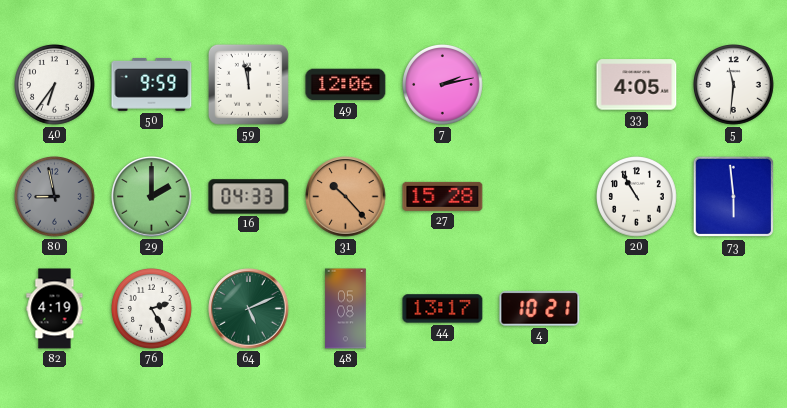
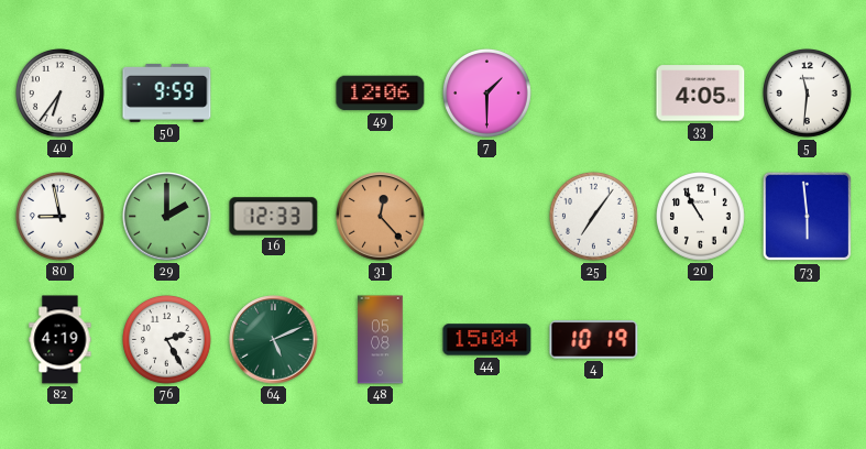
59: 11:58 -> none
7: 2:13 -> 1:30
80 dial: grey -> white
16: 04:33 -> 12:33
31: 10:23 -> 12:23
27: 15:28 -> none
25: none -> 7:06
44: 13:17 -> 15:04
4: 10:21 -> 10:19
